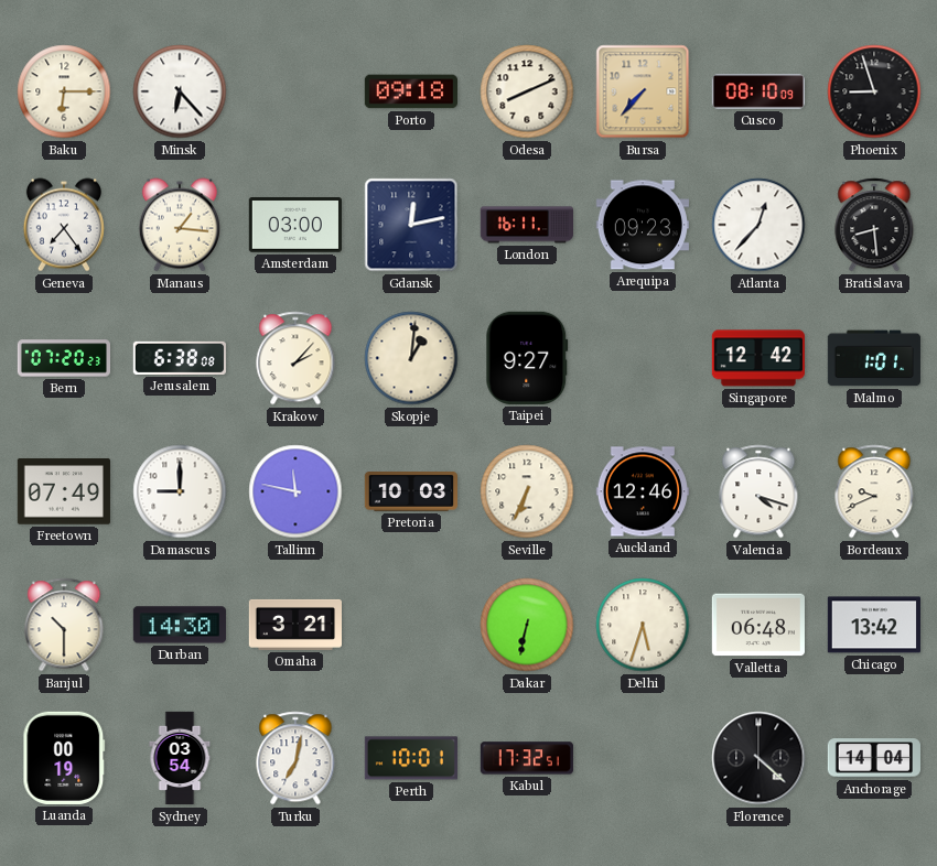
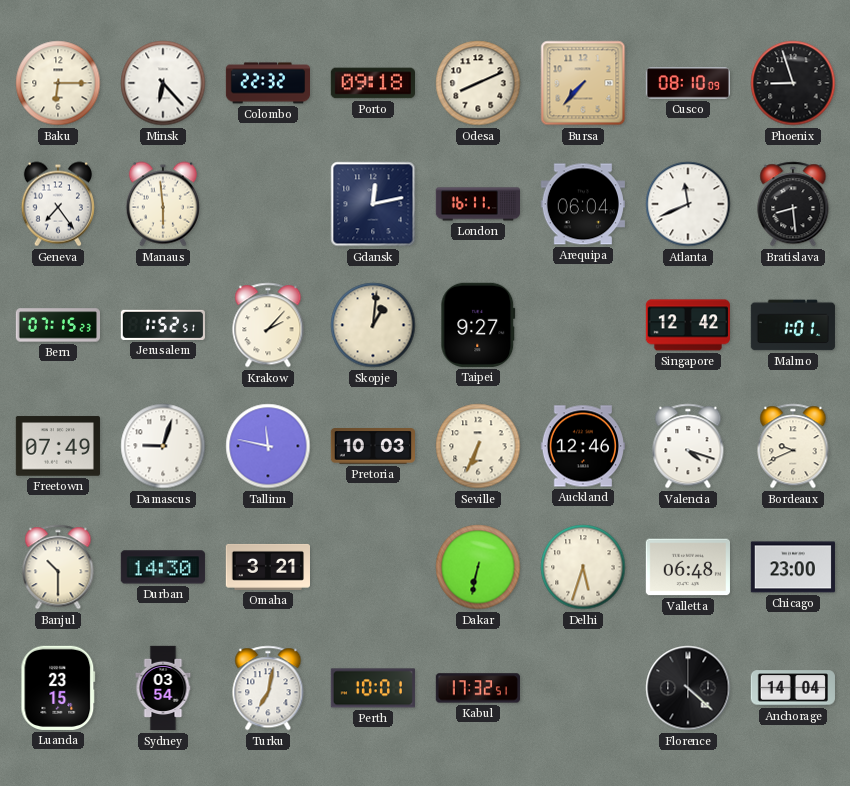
Colombo: none -> 22:32
Manaus: 1:16 -> 5:59
Amsterdam: 03:00 -> none
Arequipa: 09:23 -> 06:04
Atlanta: 12:37 -> 11:41
Bern: 07:20 -> 07:15
Jerusalem: 6:38 -> 1:52
Damascus: 9:00 -> 9:03
Chicago: 13:42 -> 23:00
Luanda: 00:19 -> 23:15
